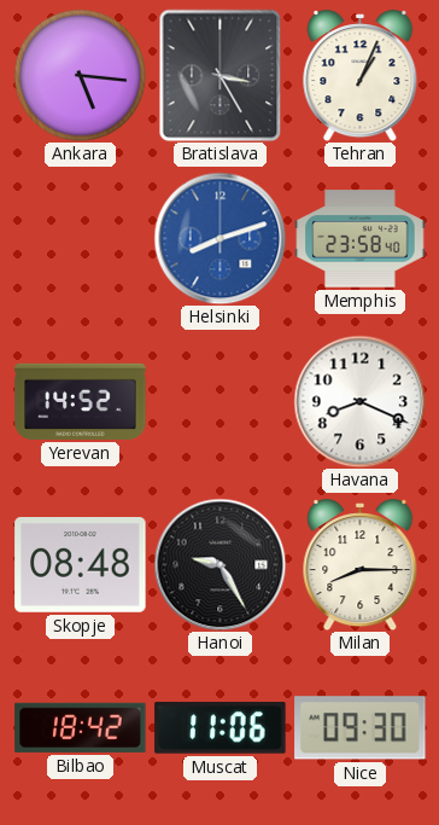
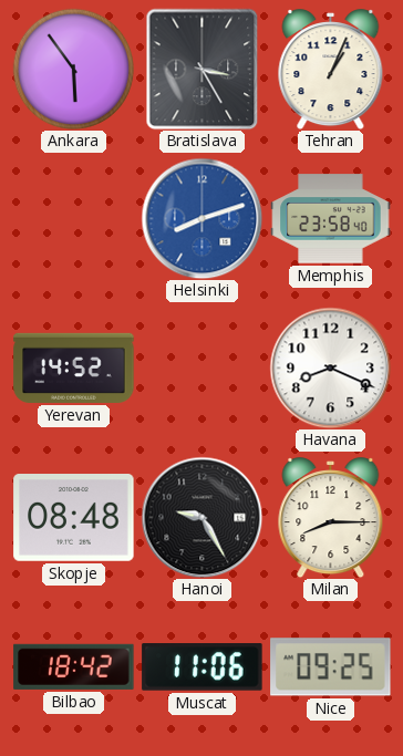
Ankara: 5:16 -> 5:54
Nice: 09:30 -> 09:25
